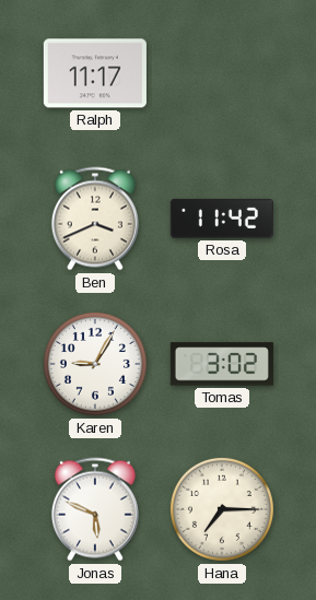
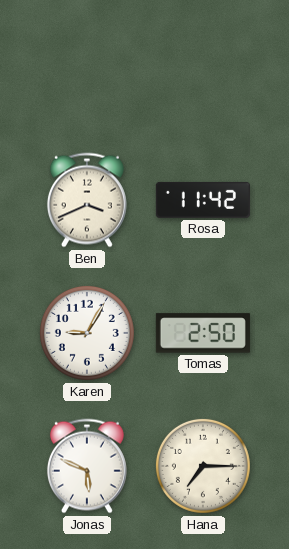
Ralph: 11:17 -> none
Tomas: 3:02 -> 2:50
